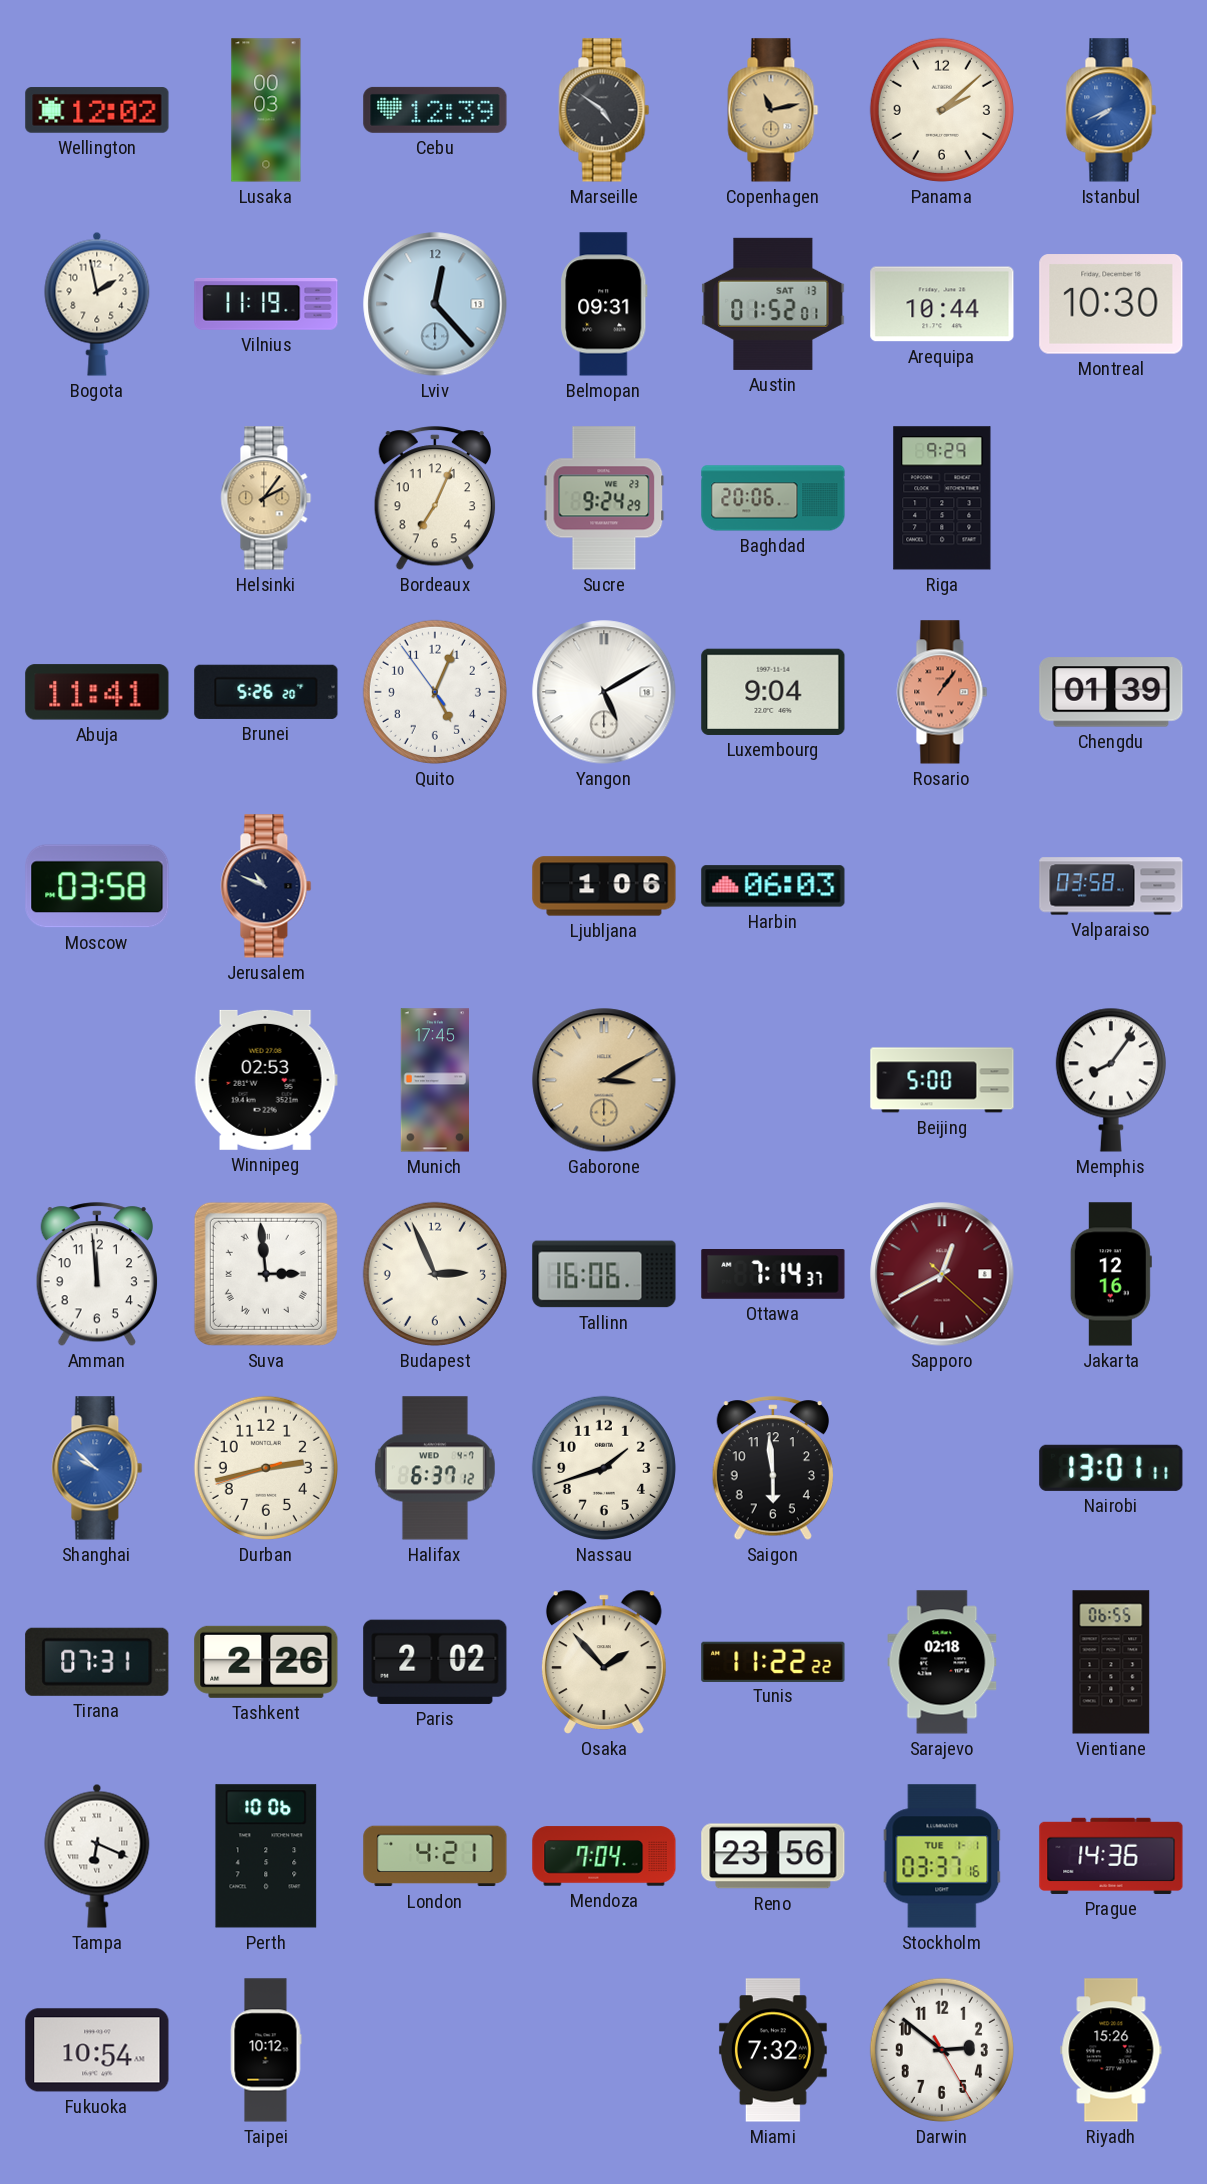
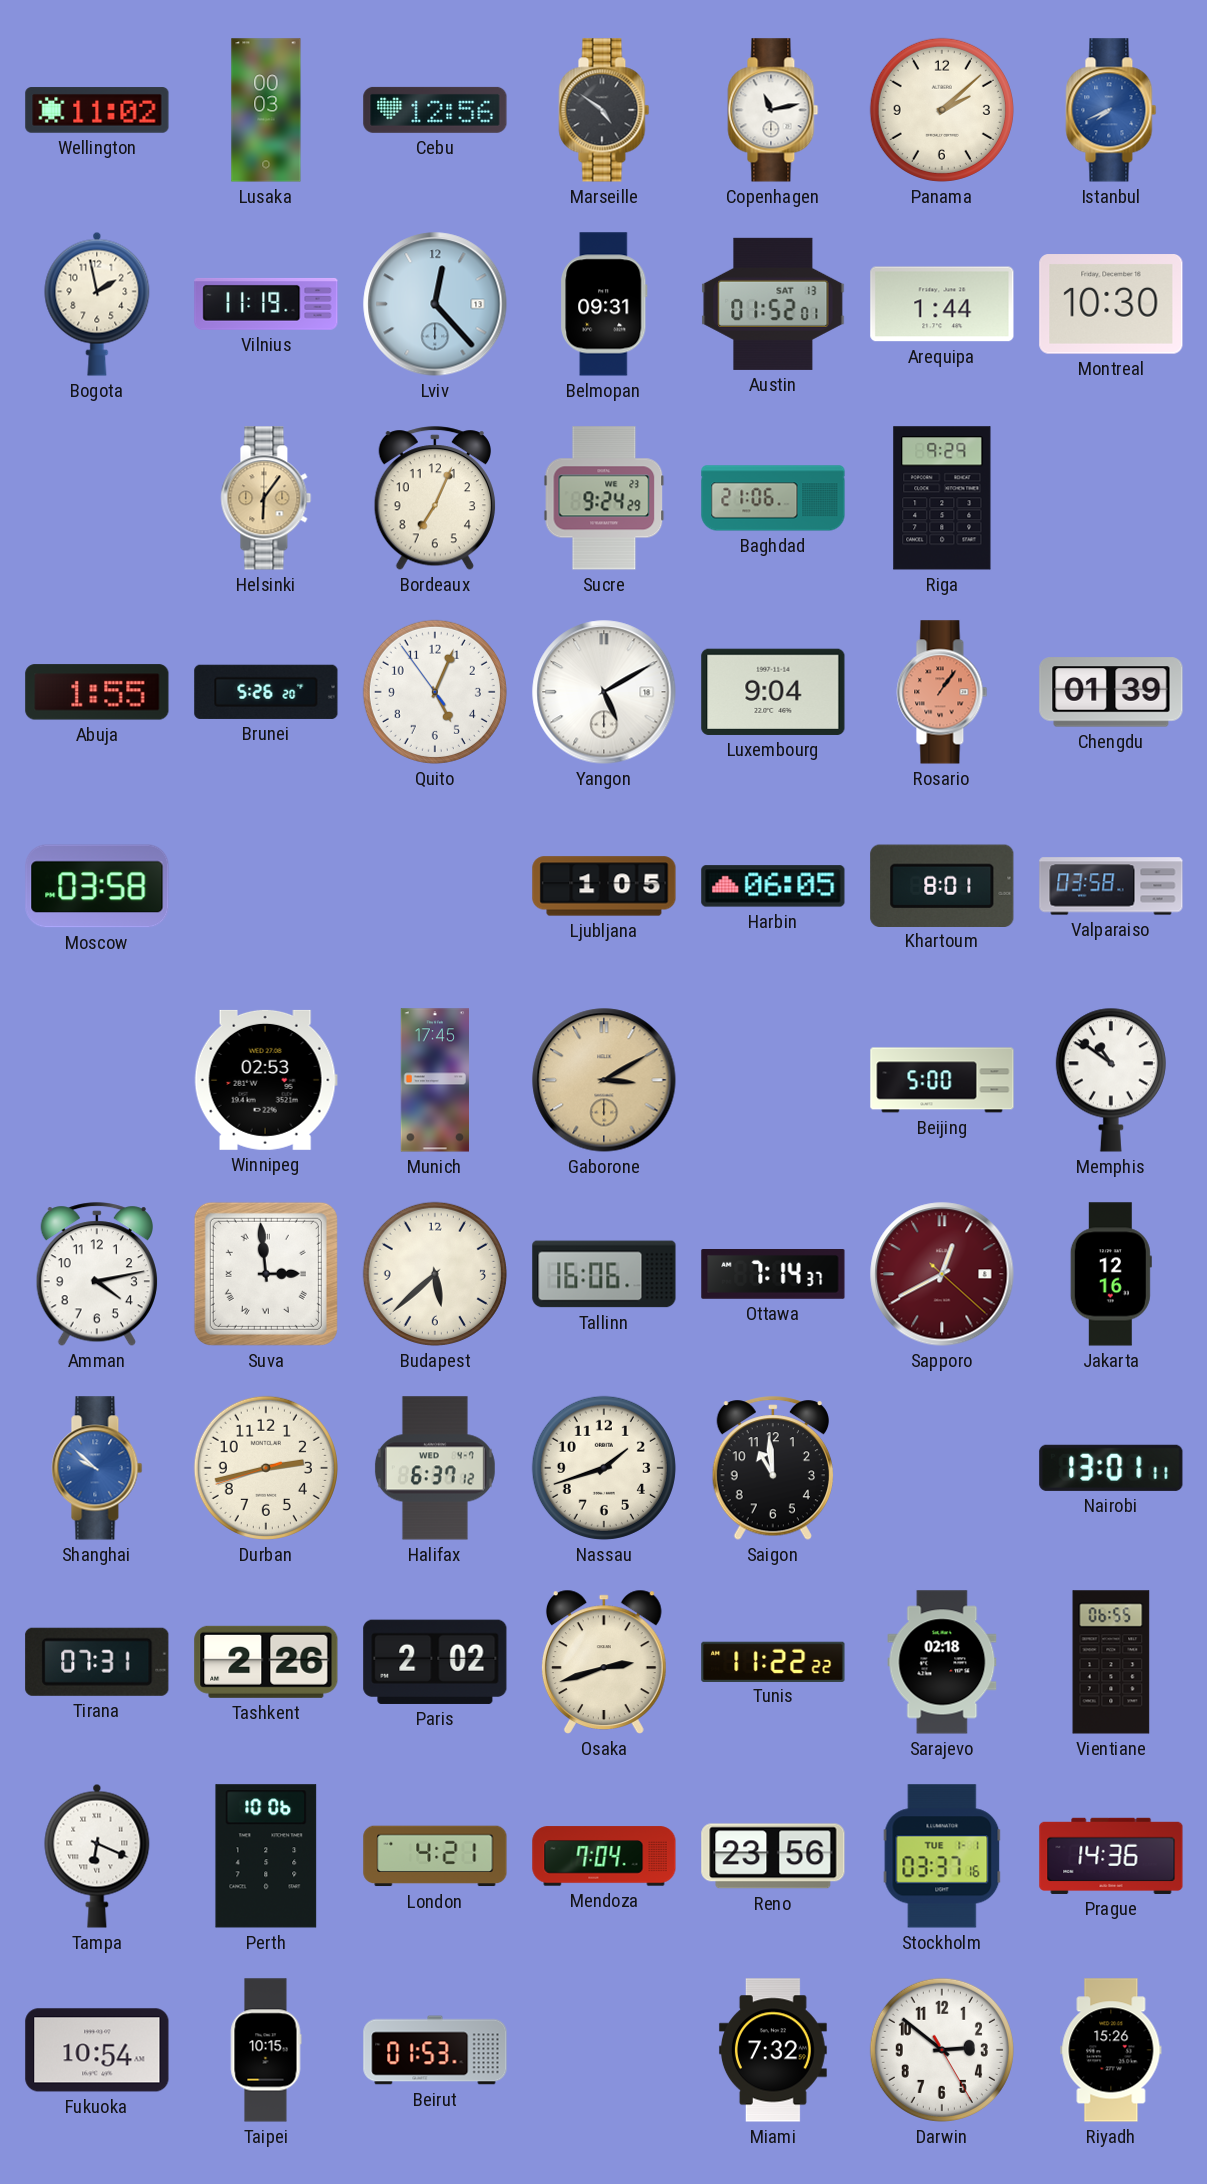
Wellington: 12:02 -> 11:02
Cebu: 12:39 -> 12:56
Copenhagen dial: champagne -> white
Arequipa: 10:44 -> 1:44
Helsinki: 2:06 -> 6:06
Baghdad: 20:06 -> 21:06
Abuja: 11:41 -> 1:55
Jerusalem: 10:49 -> none
Ljubljana: 1:06 -> 1:05
Harbin: 06:03 -> 06:05
Khartoum: none -> 8:01
Memphis: 8:06 -> 10:51
Amman: 11:59 -> 4:13
Budapest: 2:56 -> 5:38
Saigon: 5:59 -> 10:59
Osaka: 1:53 -> 2:42
Taipei: 10:12 -> 10:15
Beirut: none -> 01:53
